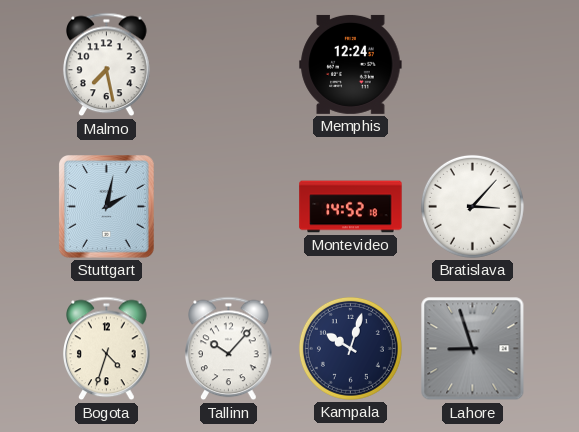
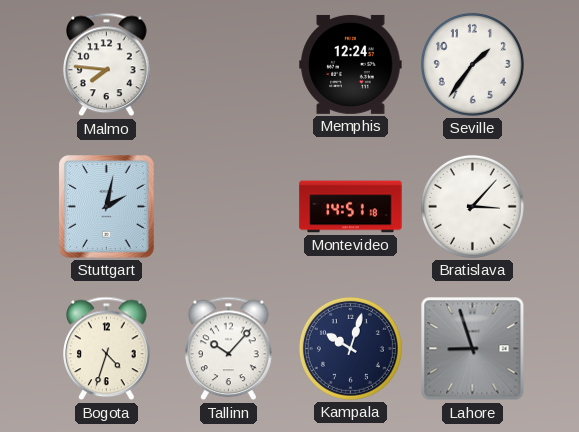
Malmo: 7:28 -> 7:46
Seville: none -> 1:36
Montevideo: 14:52 -> 14:51
